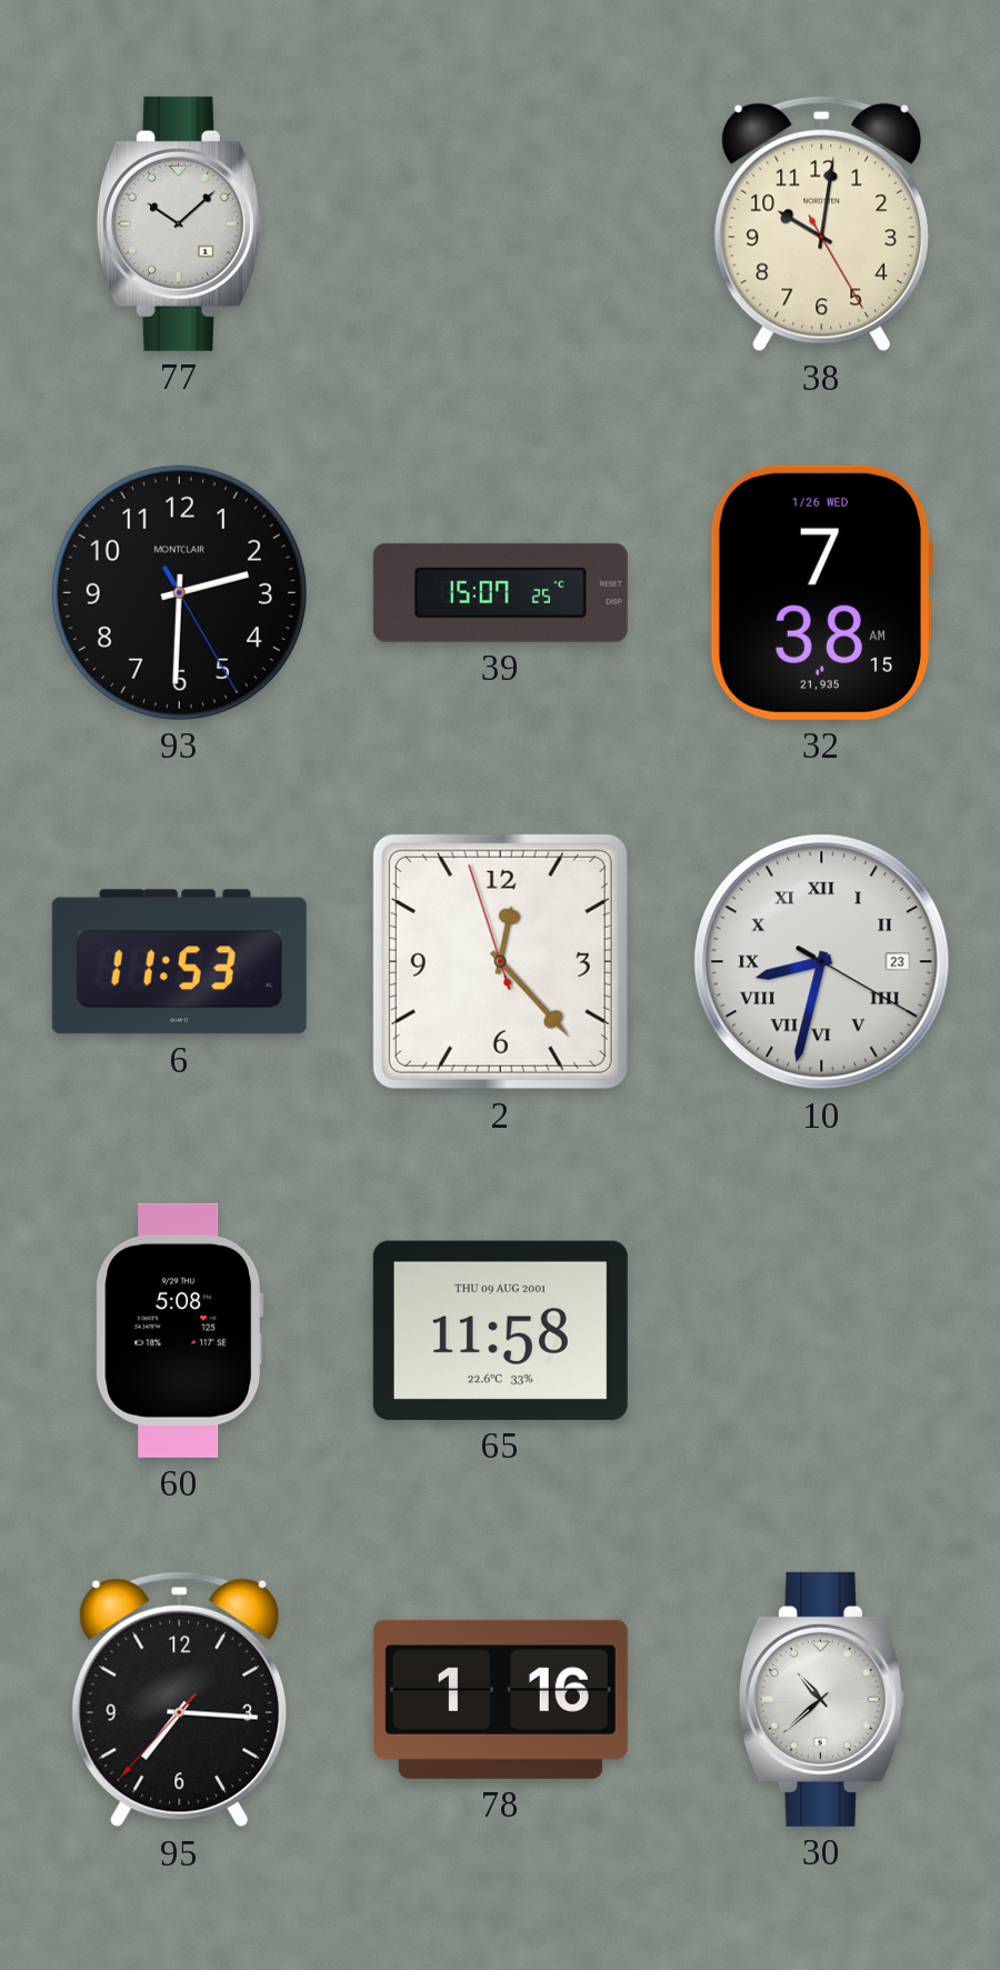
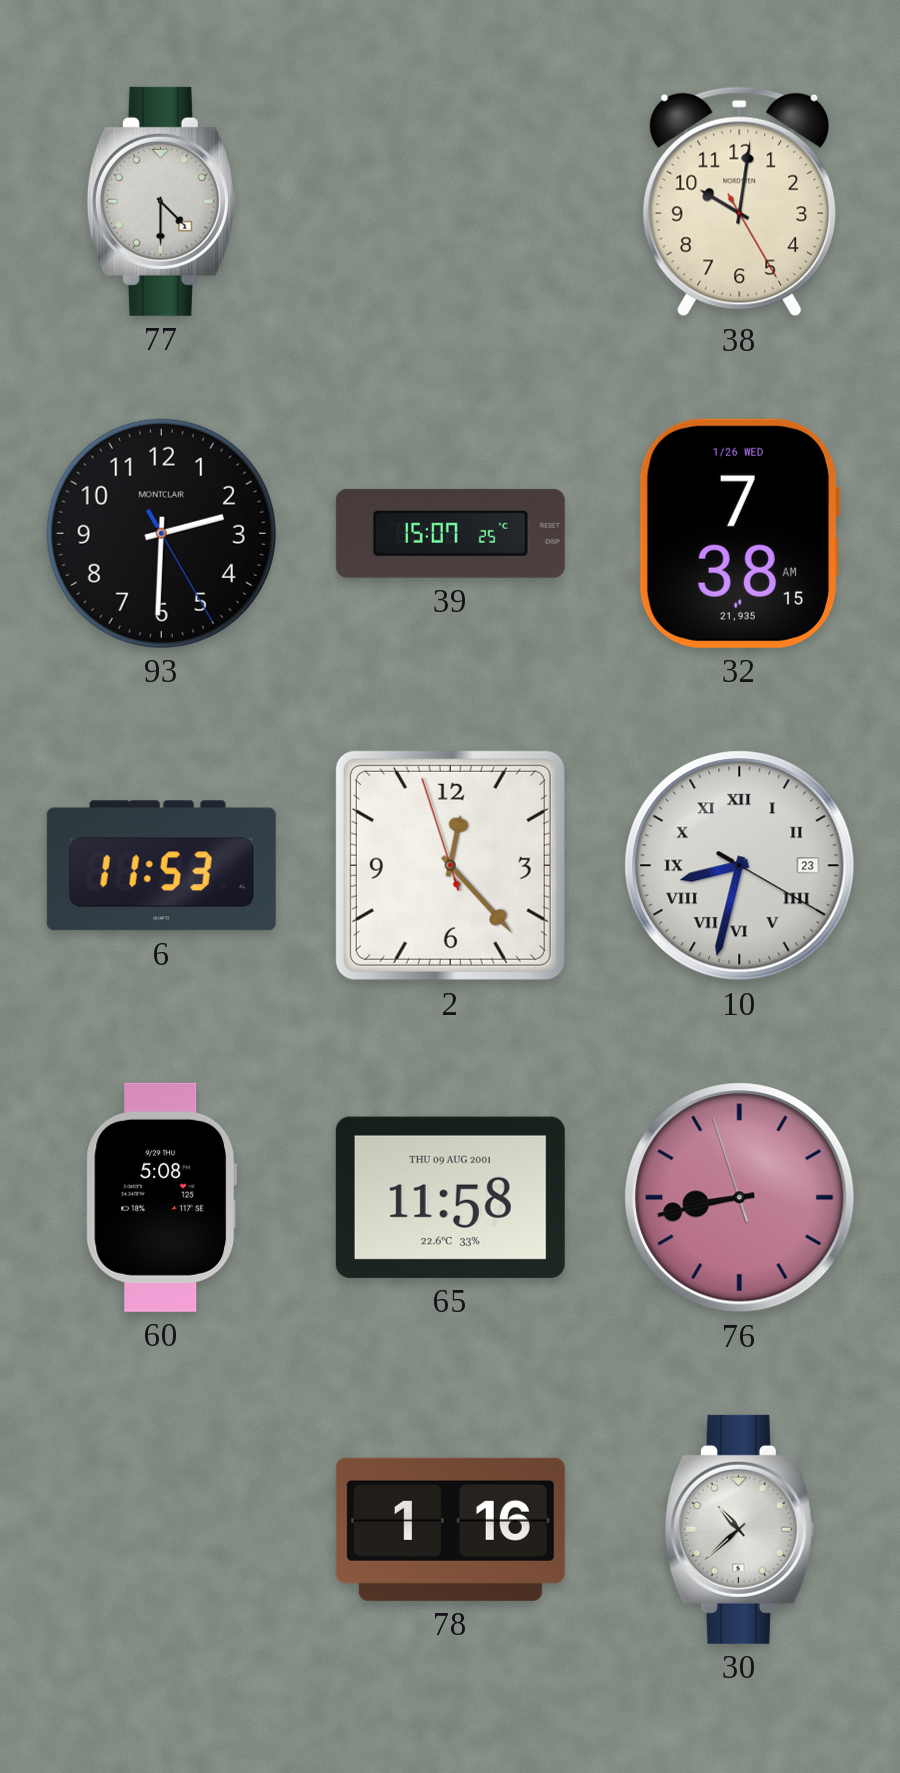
77: 10:08 -> 4:30
76: none -> 8:42
95: 7:15 -> none
